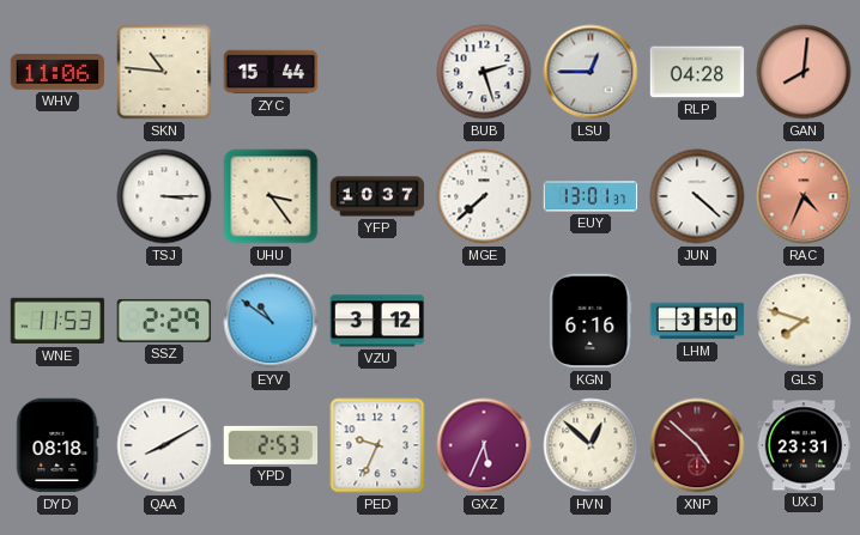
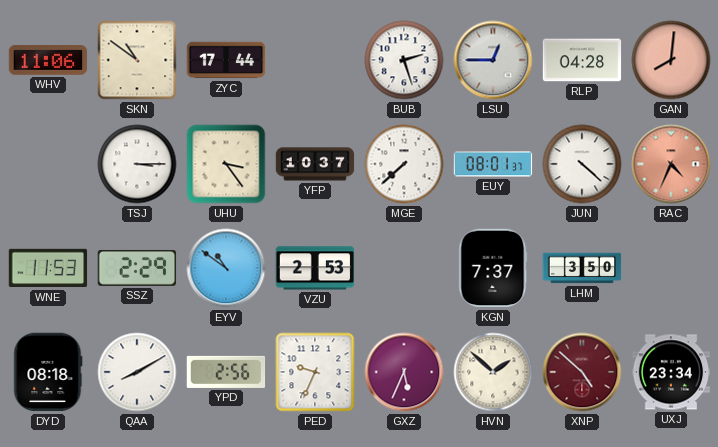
SKN: 10:46 -> 10:51
ZYC: 15:44 -> 17:44
EUY: 13:01 -> 08:01
VZU: 3:12 -> 2:53
KGN: 6:16 -> 7:37
GLS: 7:48 -> none
YPD: 2:53 -> 2:56
HVN: 12:52 -> 1:52
UXJ: 23:31 -> 23:34
